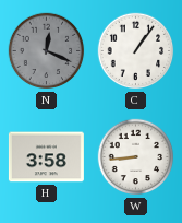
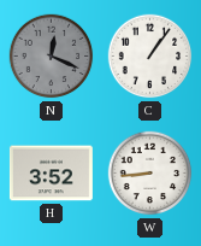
H: 3:58 -> 3:52
